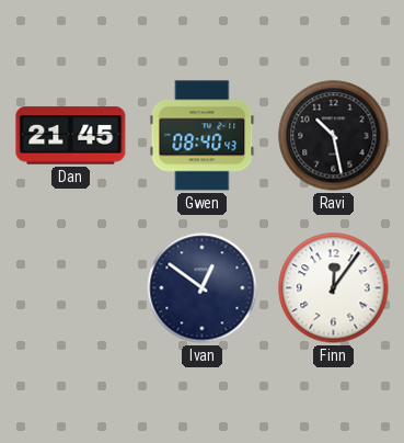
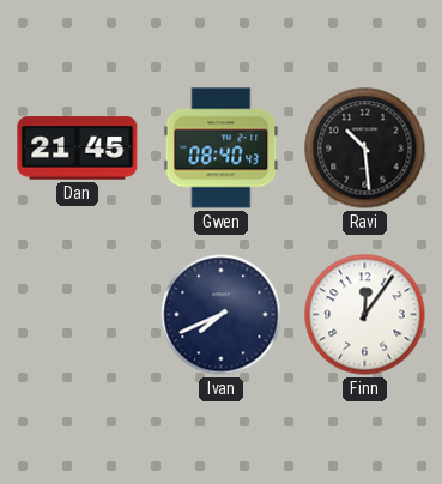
Ravi: 10:28 -> 10:29
Ivan: 12:51 -> 7:41
